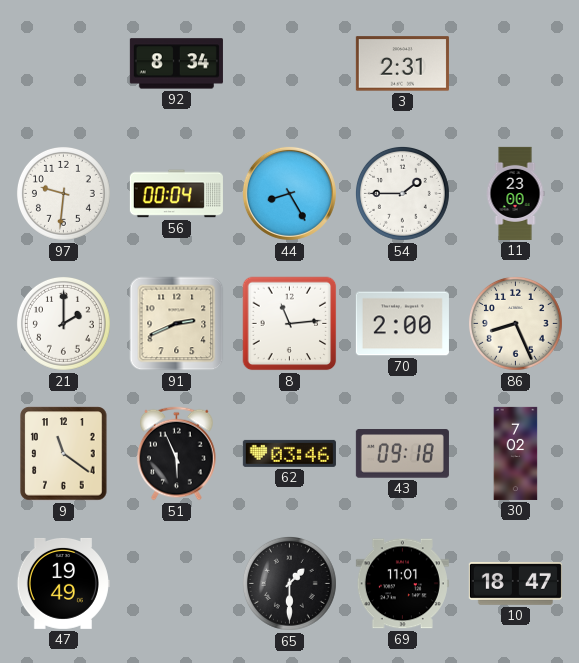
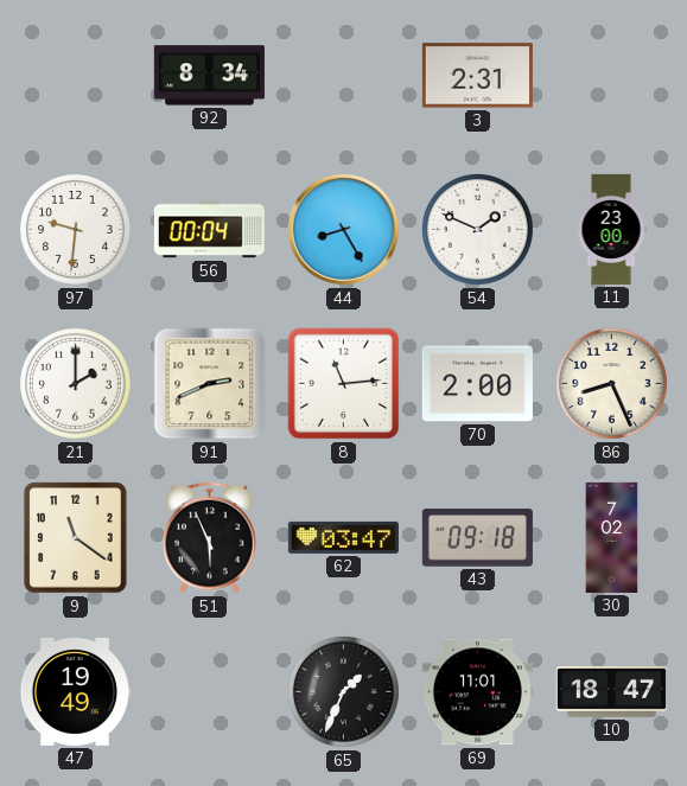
54: 1:45 -> 1:49
62: 03:46 -> 03:47
65: 1:30 -> 1:34
